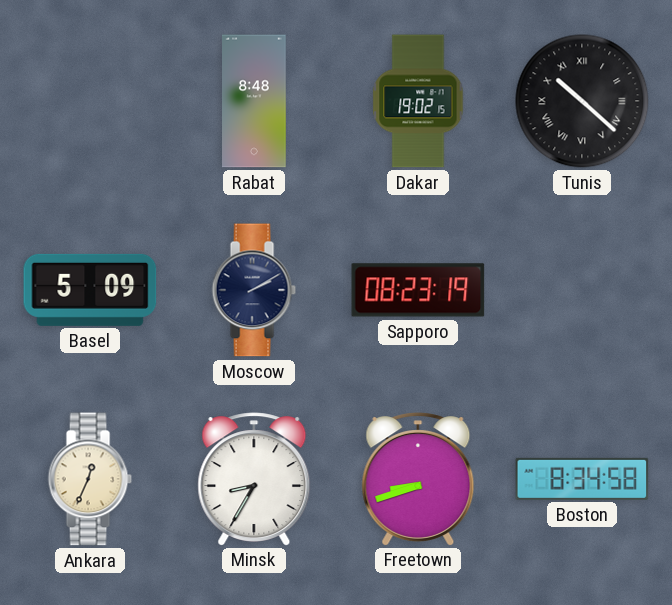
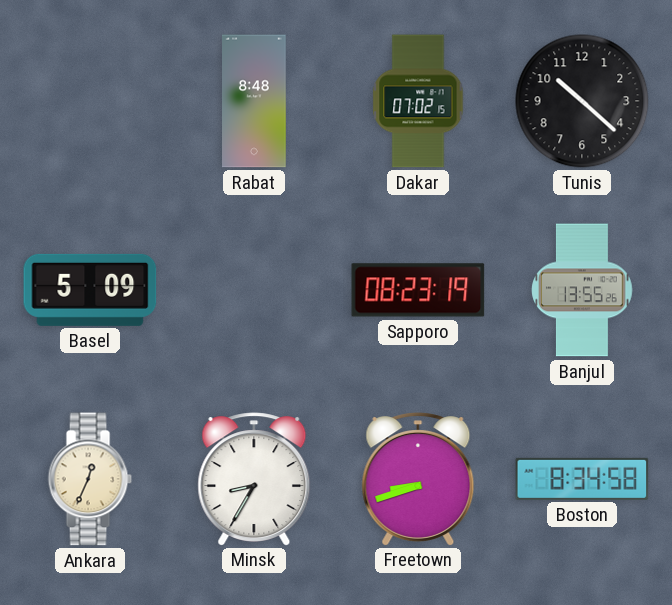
Dakar: 19:02 -> 07:02
Tunis numerals: Roman -> Arabic
Moscow: 2:10 -> none
Banjul: none -> 13:55
